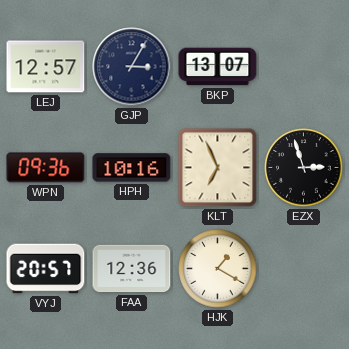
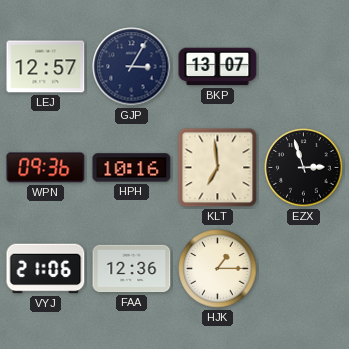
KLT: 6:56 -> 6:59
VYJ: 20:57 -> 21:06
HJK: 1:20 -> 1:15
